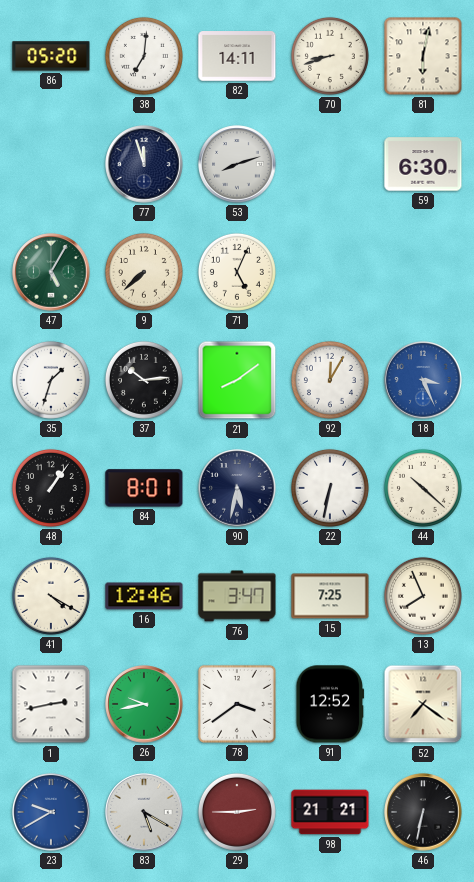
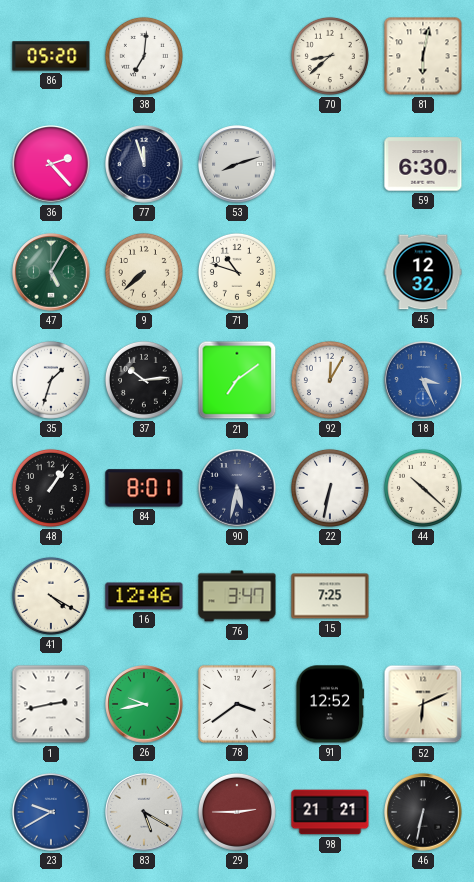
82: 14:11 -> none
70: 8:42 -> 8:38
36: none -> 2:23
71: 5:04 -> 10:48
45: none -> 12:32
21: 8:09 -> 7:09
13: 7:56 -> none
52: 7:21 -> 6:11
